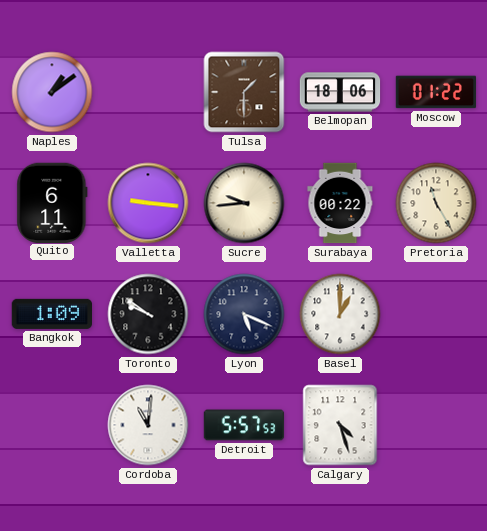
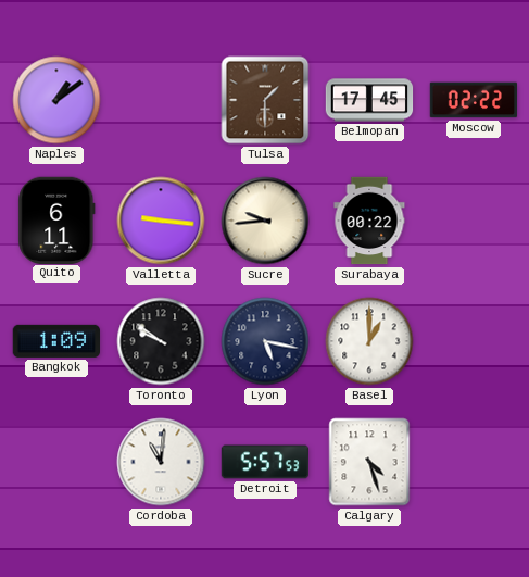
Belmopan: 18:06 -> 17:45
Moscow: 01:22 -> 02:22
Pretoria: 11:25 -> none
Lyon: 5:19 -> 5:17
